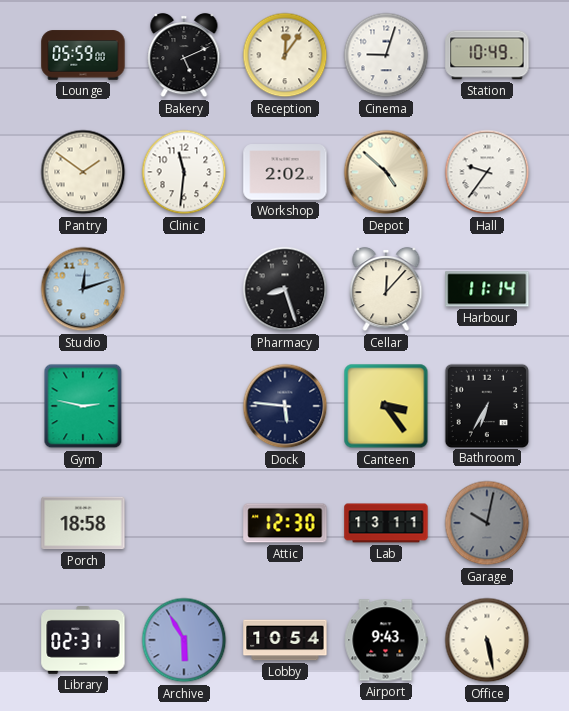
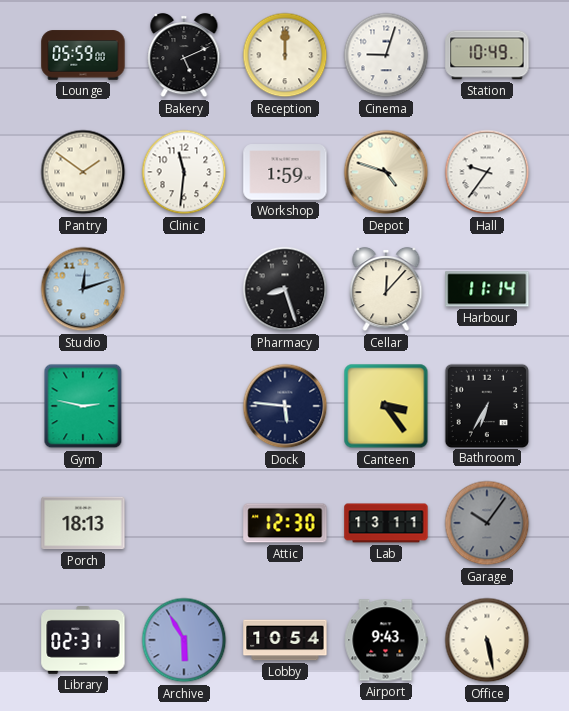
Reception: 12:06 -> 12:00
Workshop: 2:02 -> 1:59
Depot: 4:52 -> 4:48
Porch: 18:58 -> 18:13
Garage: 10:02 -> 10:06
